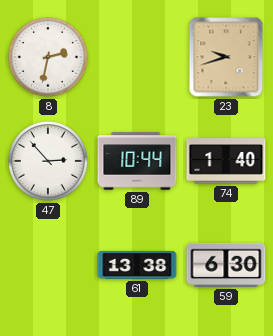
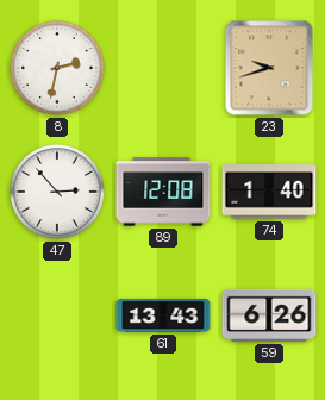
89: 10:44 -> 12:08
61: 13:38 -> 13:43
59: 6:30 -> 6:26
